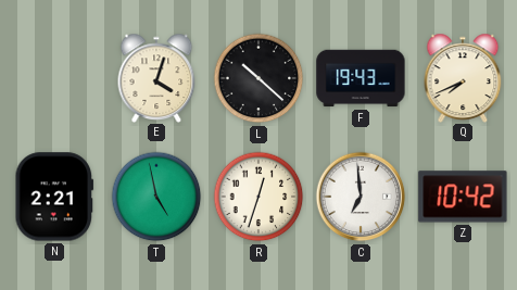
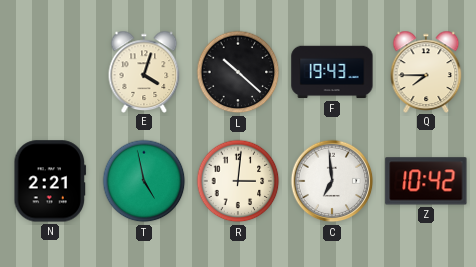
Q: 7:41 -> 7:45
R: 12:33 -> 3:01
